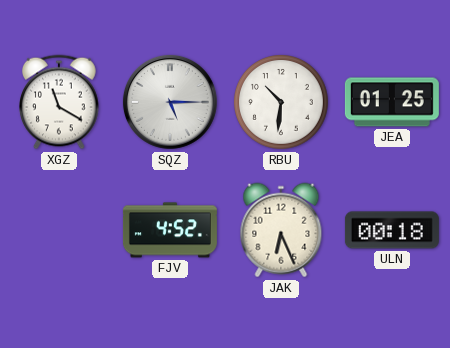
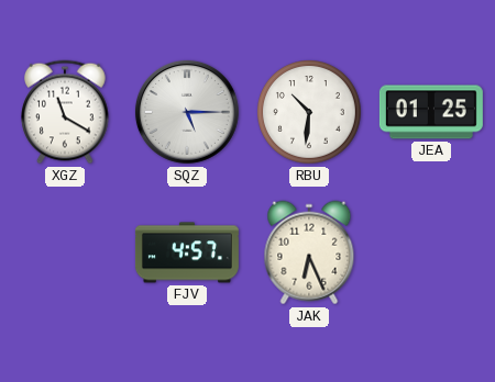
FJV: 4:52 -> 4:57
ULN: 00:18 -> none
